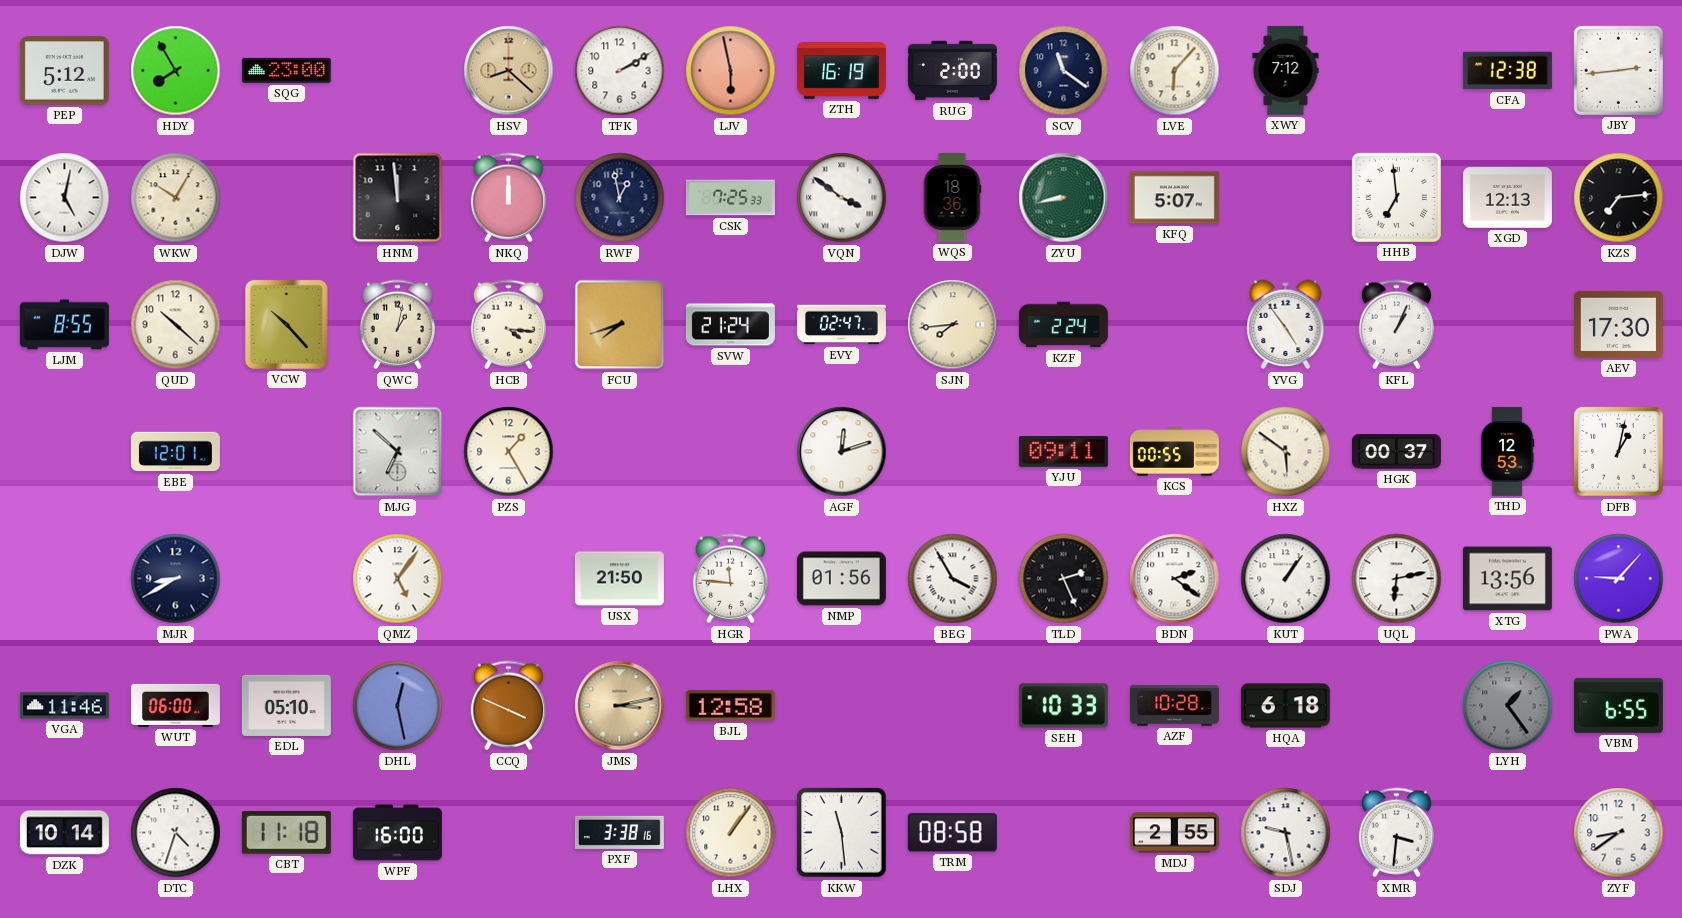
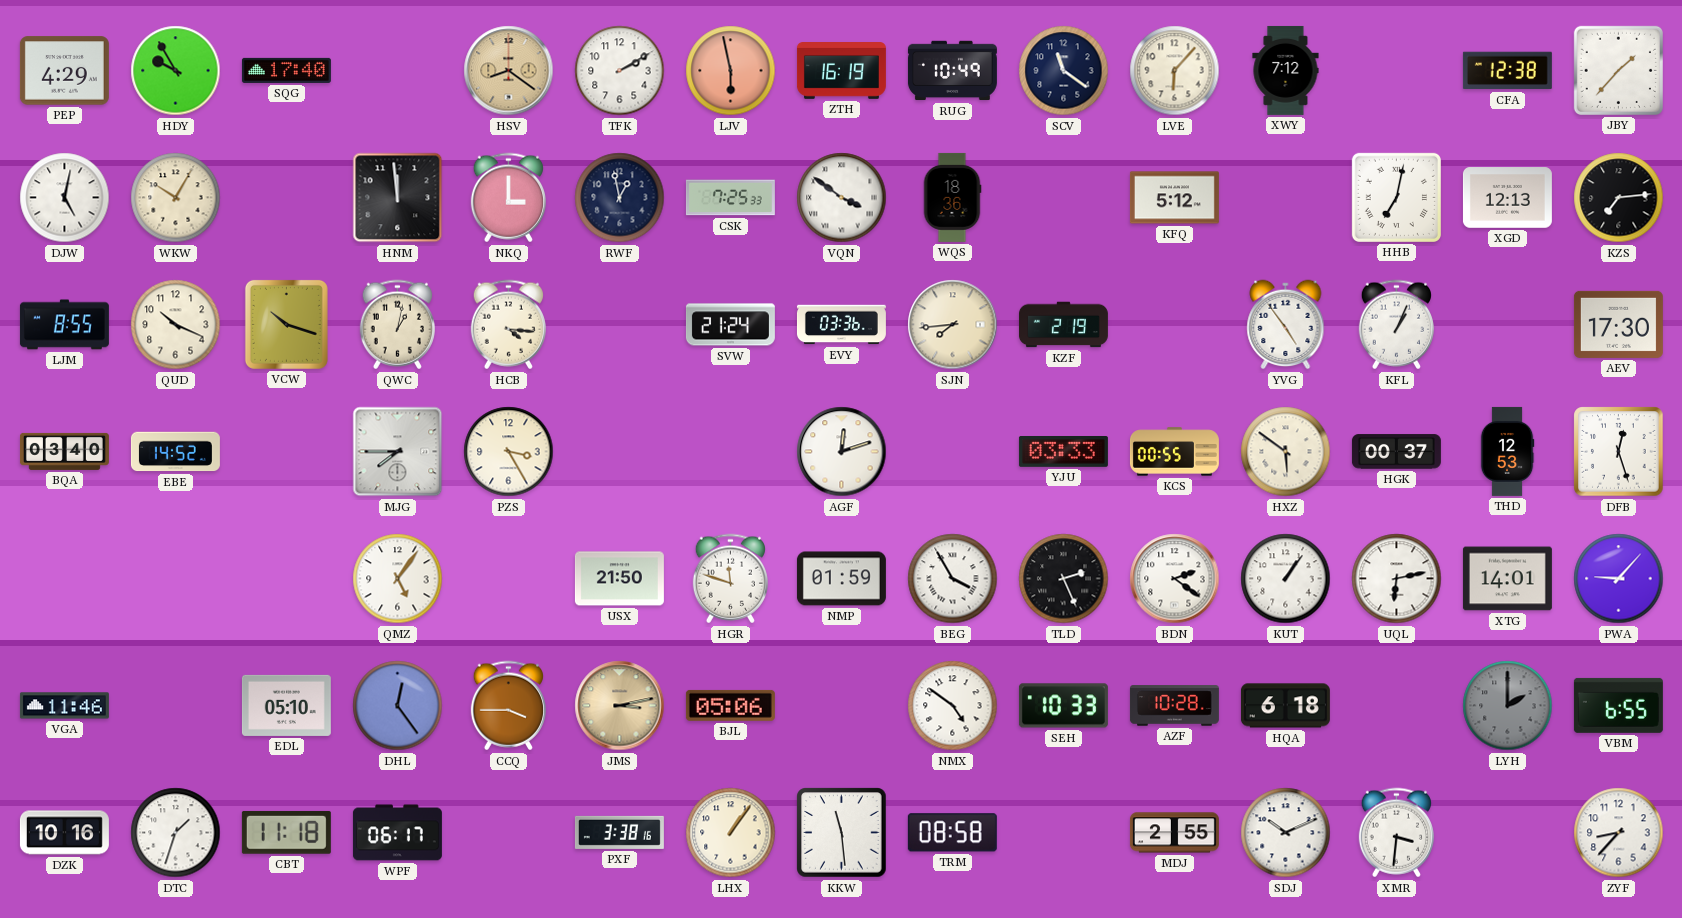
PEP: 5:12 -> 4:29
HDY: 7:55 -> 9:55
SQG: 23:00 -> 17:40
HSV: 8:22 -> 8:21
RUG: 2:00 -> 10:49
JBY: 2:44 -> 1:37
NKQ: 12:00 -> 3:00
ZYU: 8:43 -> none
KFQ: 5:07 -> 5:12
HHB: 6:59 -> 7:02
QUD: 10:22 -> 10:19
VCW: 10:23 -> 10:18
FCU: 7:42 -> none
EVY: 02:47 -> 03:36
KZF: 2:24 -> 2:19
BQA: none -> 03:40
EBE: 12:01 -> 14:52
MJG: 6:52 -> 7:45
PZS: 1:25 -> 3:25
YJU: 09:11 -> 03:33
DFB: 1:02 -> 12:27
MJR: 8:40 -> none
HGR: 11:46 -> 11:48
NMP: 01:56 -> 01:59
XTG: 13:56 -> 14:01
WUT: 06:00 -> none
DHL: 12:28 -> 12:24
CCQ: 3:49 -> 3:45
BJL: 12:58 -> 05:06
NMX: none -> 4:51
LYH: 1:24 -> 2:00
DZK: 10:14 -> 10:16
DTC: 4:33 -> 1:33
WPF: 16:00 -> 06:17
SDJ: 9:28 -> 10:11
ZYF: 8:39 -> 8:37
